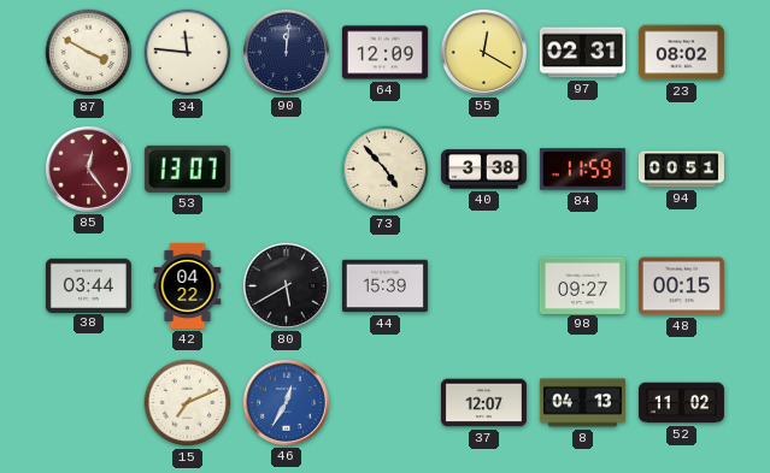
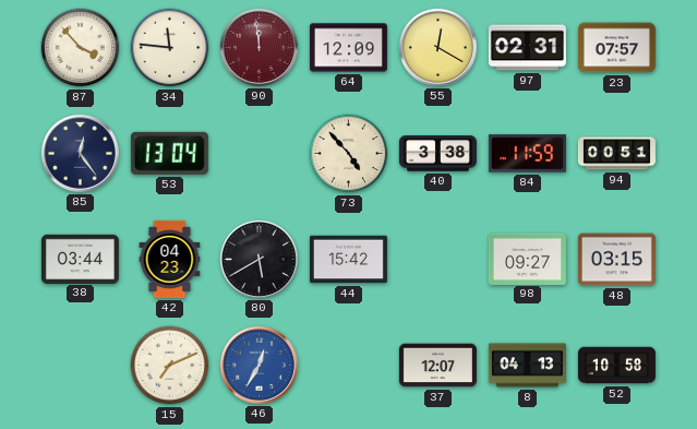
87: 3:50 -> 3:53
90: 12:01 -> 11:59
90 dial: navy -> burgundy
23: 08:02 -> 07:57
85 dial: burgundy -> navy
53: 13:07 -> 13:04
42: 04:22 -> 04:23
44: 15:39 -> 15:42
48: 00:15 -> 03:15
52: 11:02 -> 10:58
